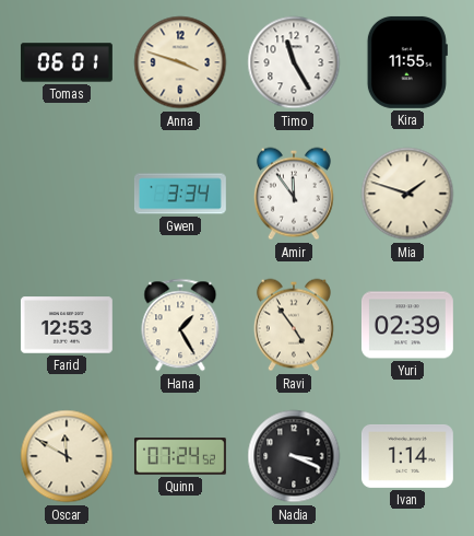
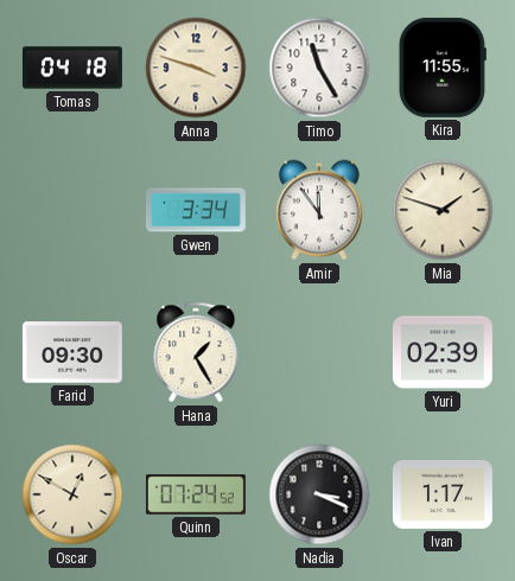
Tomas: 06:01 -> 04:18
Farid: 12:53 -> 09:30
Ravi: 4:54 -> none
Oscar: 11:50 -> 12:50
Ivan: 1:14 -> 1:17
